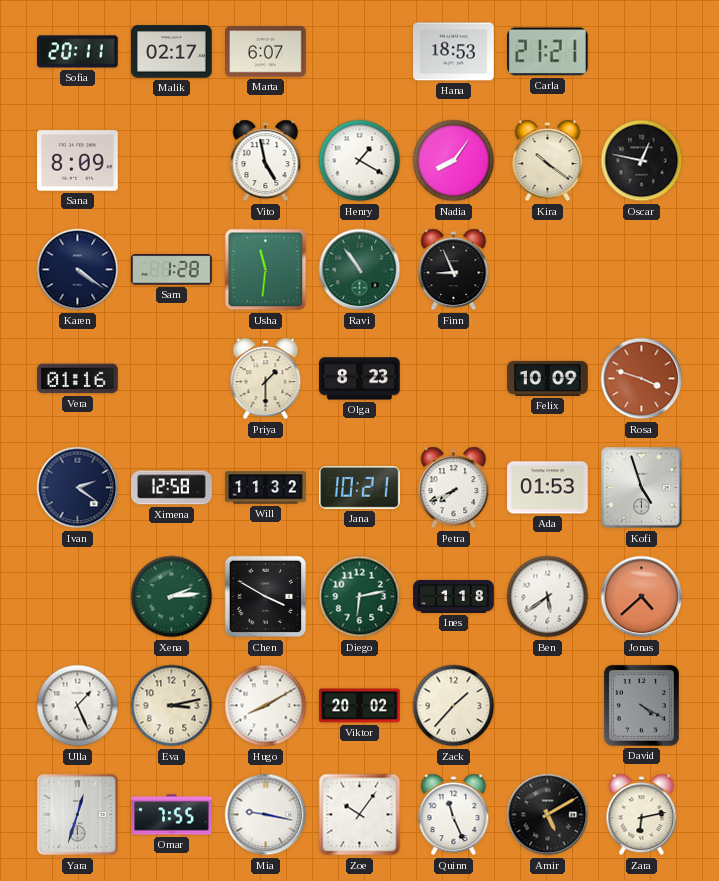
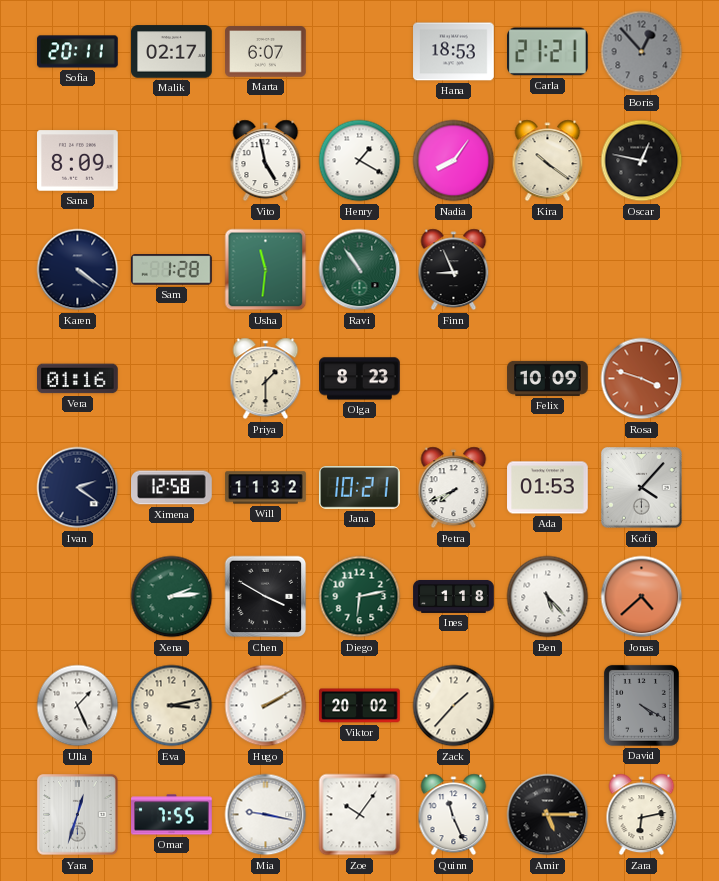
Boris: none -> 12:53
Kofi: 4:57 -> 4:07
Ben: 5:39 -> 5:23
Hugo: 8:10 -> 2:10
Amir: 5:10 -> 5:15
